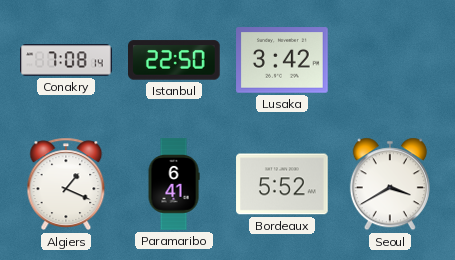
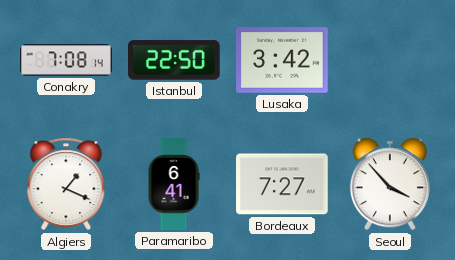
Bordeaux: 5:52 -> 7:27
Seoul: 3:40 -> 3:53
